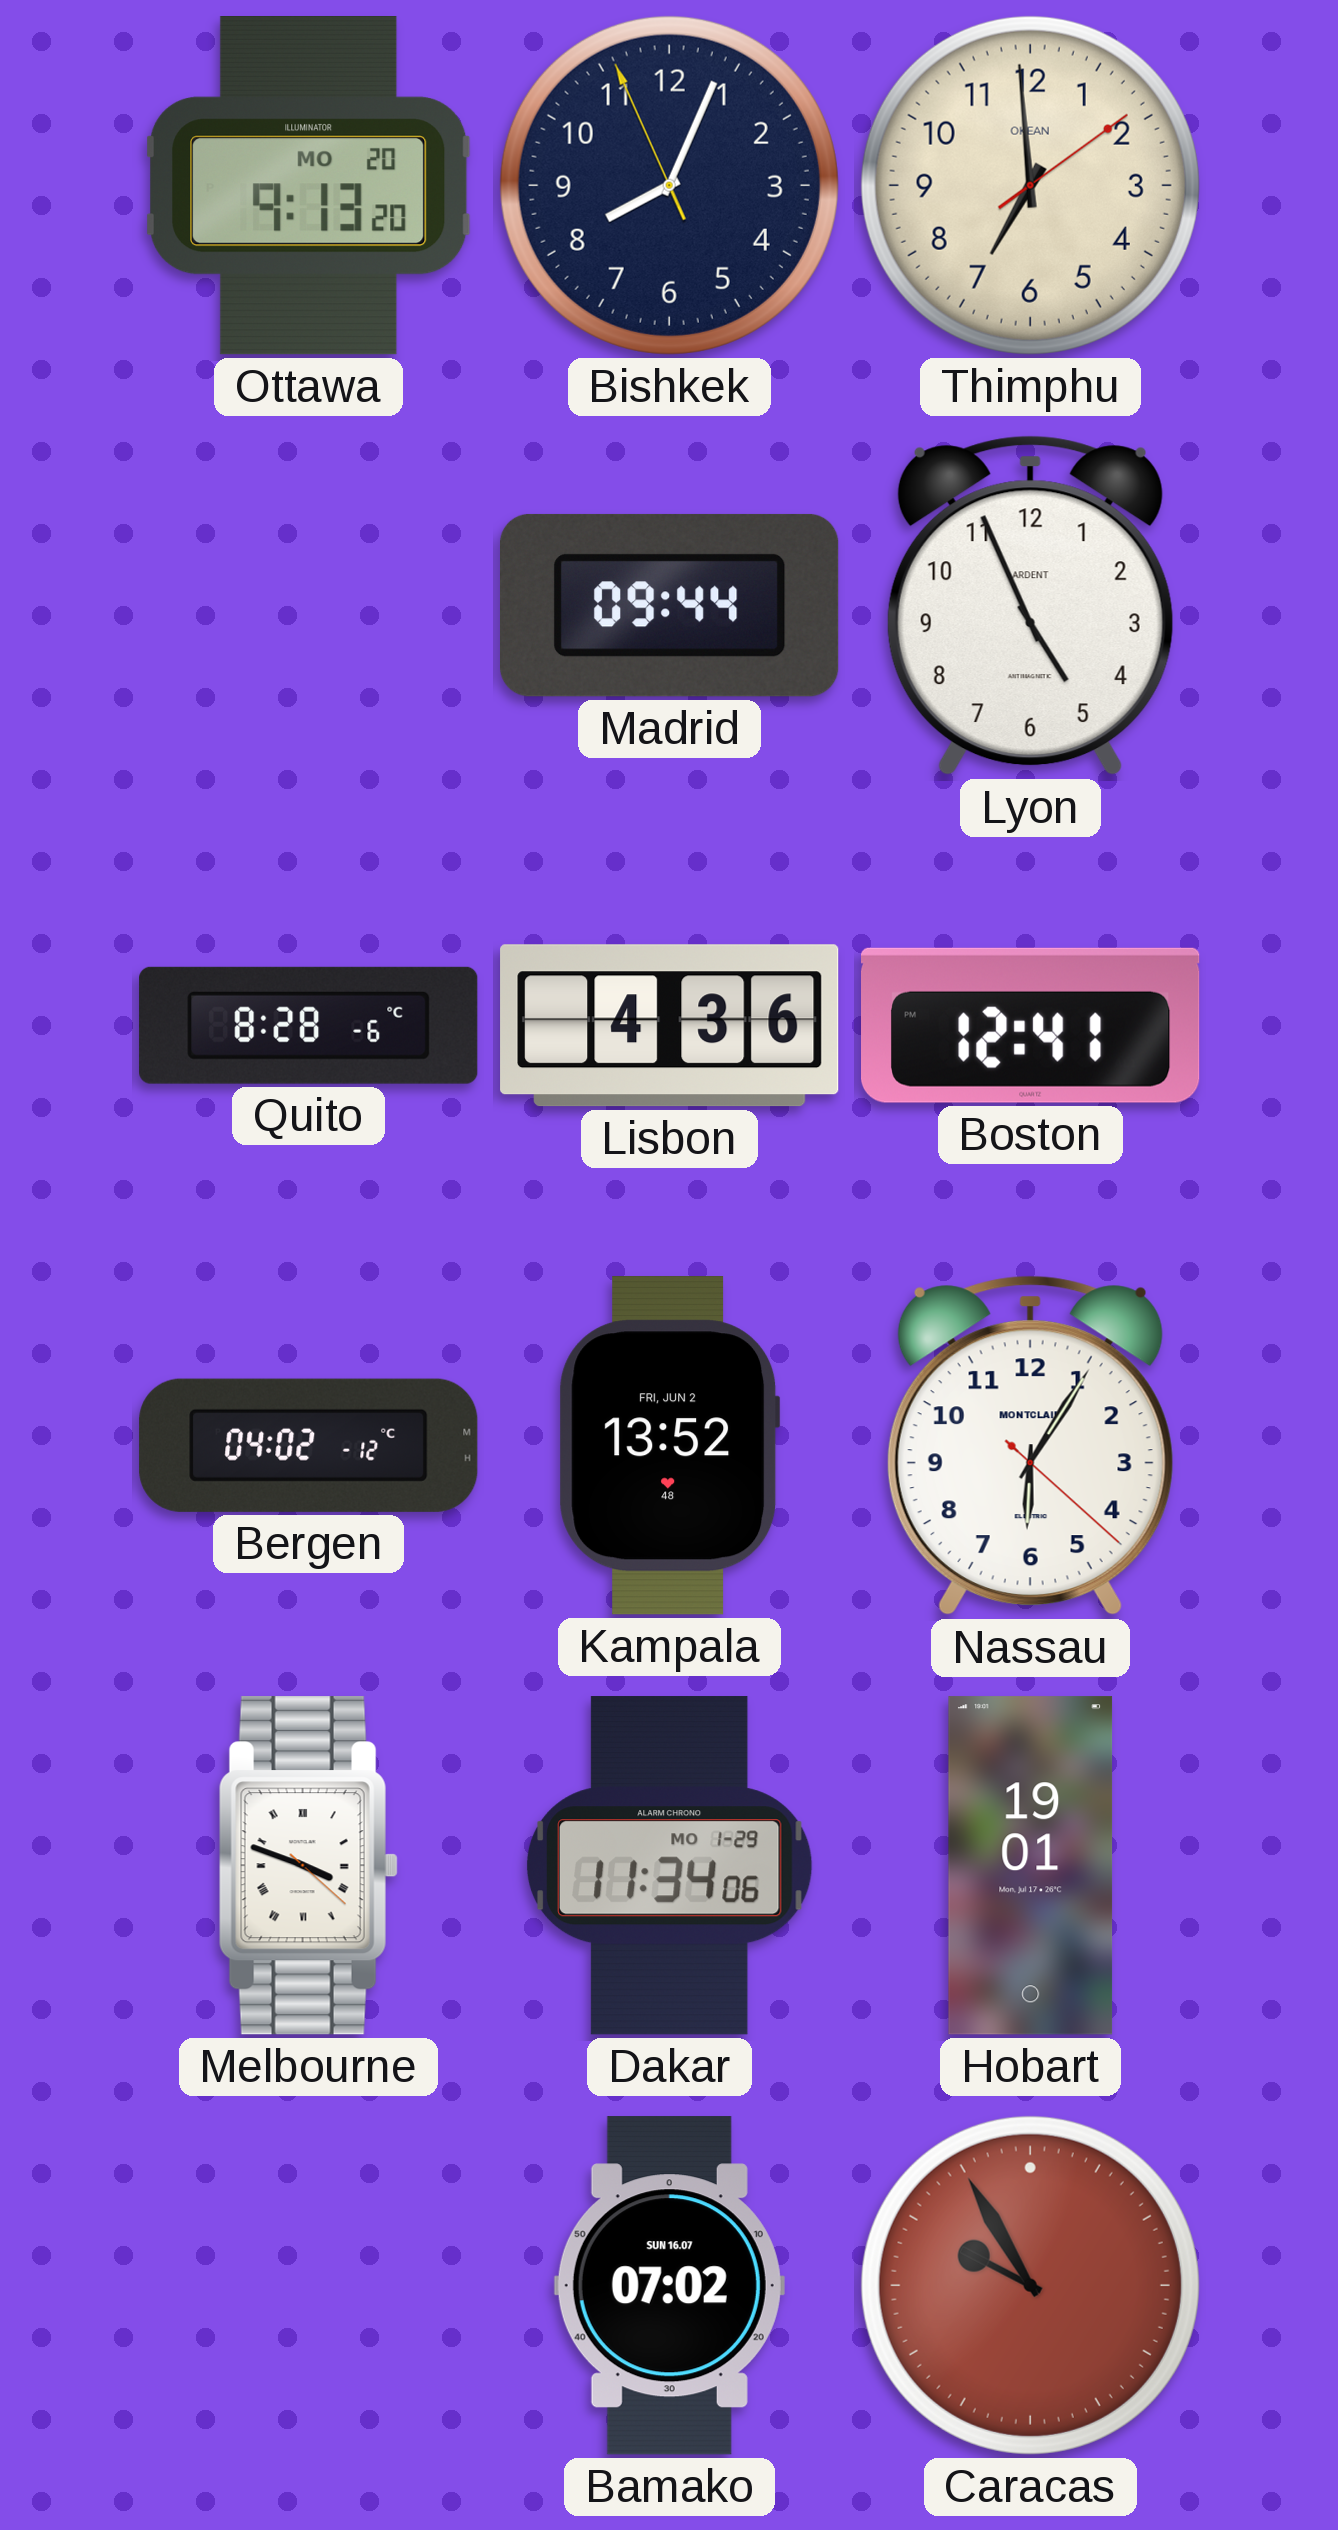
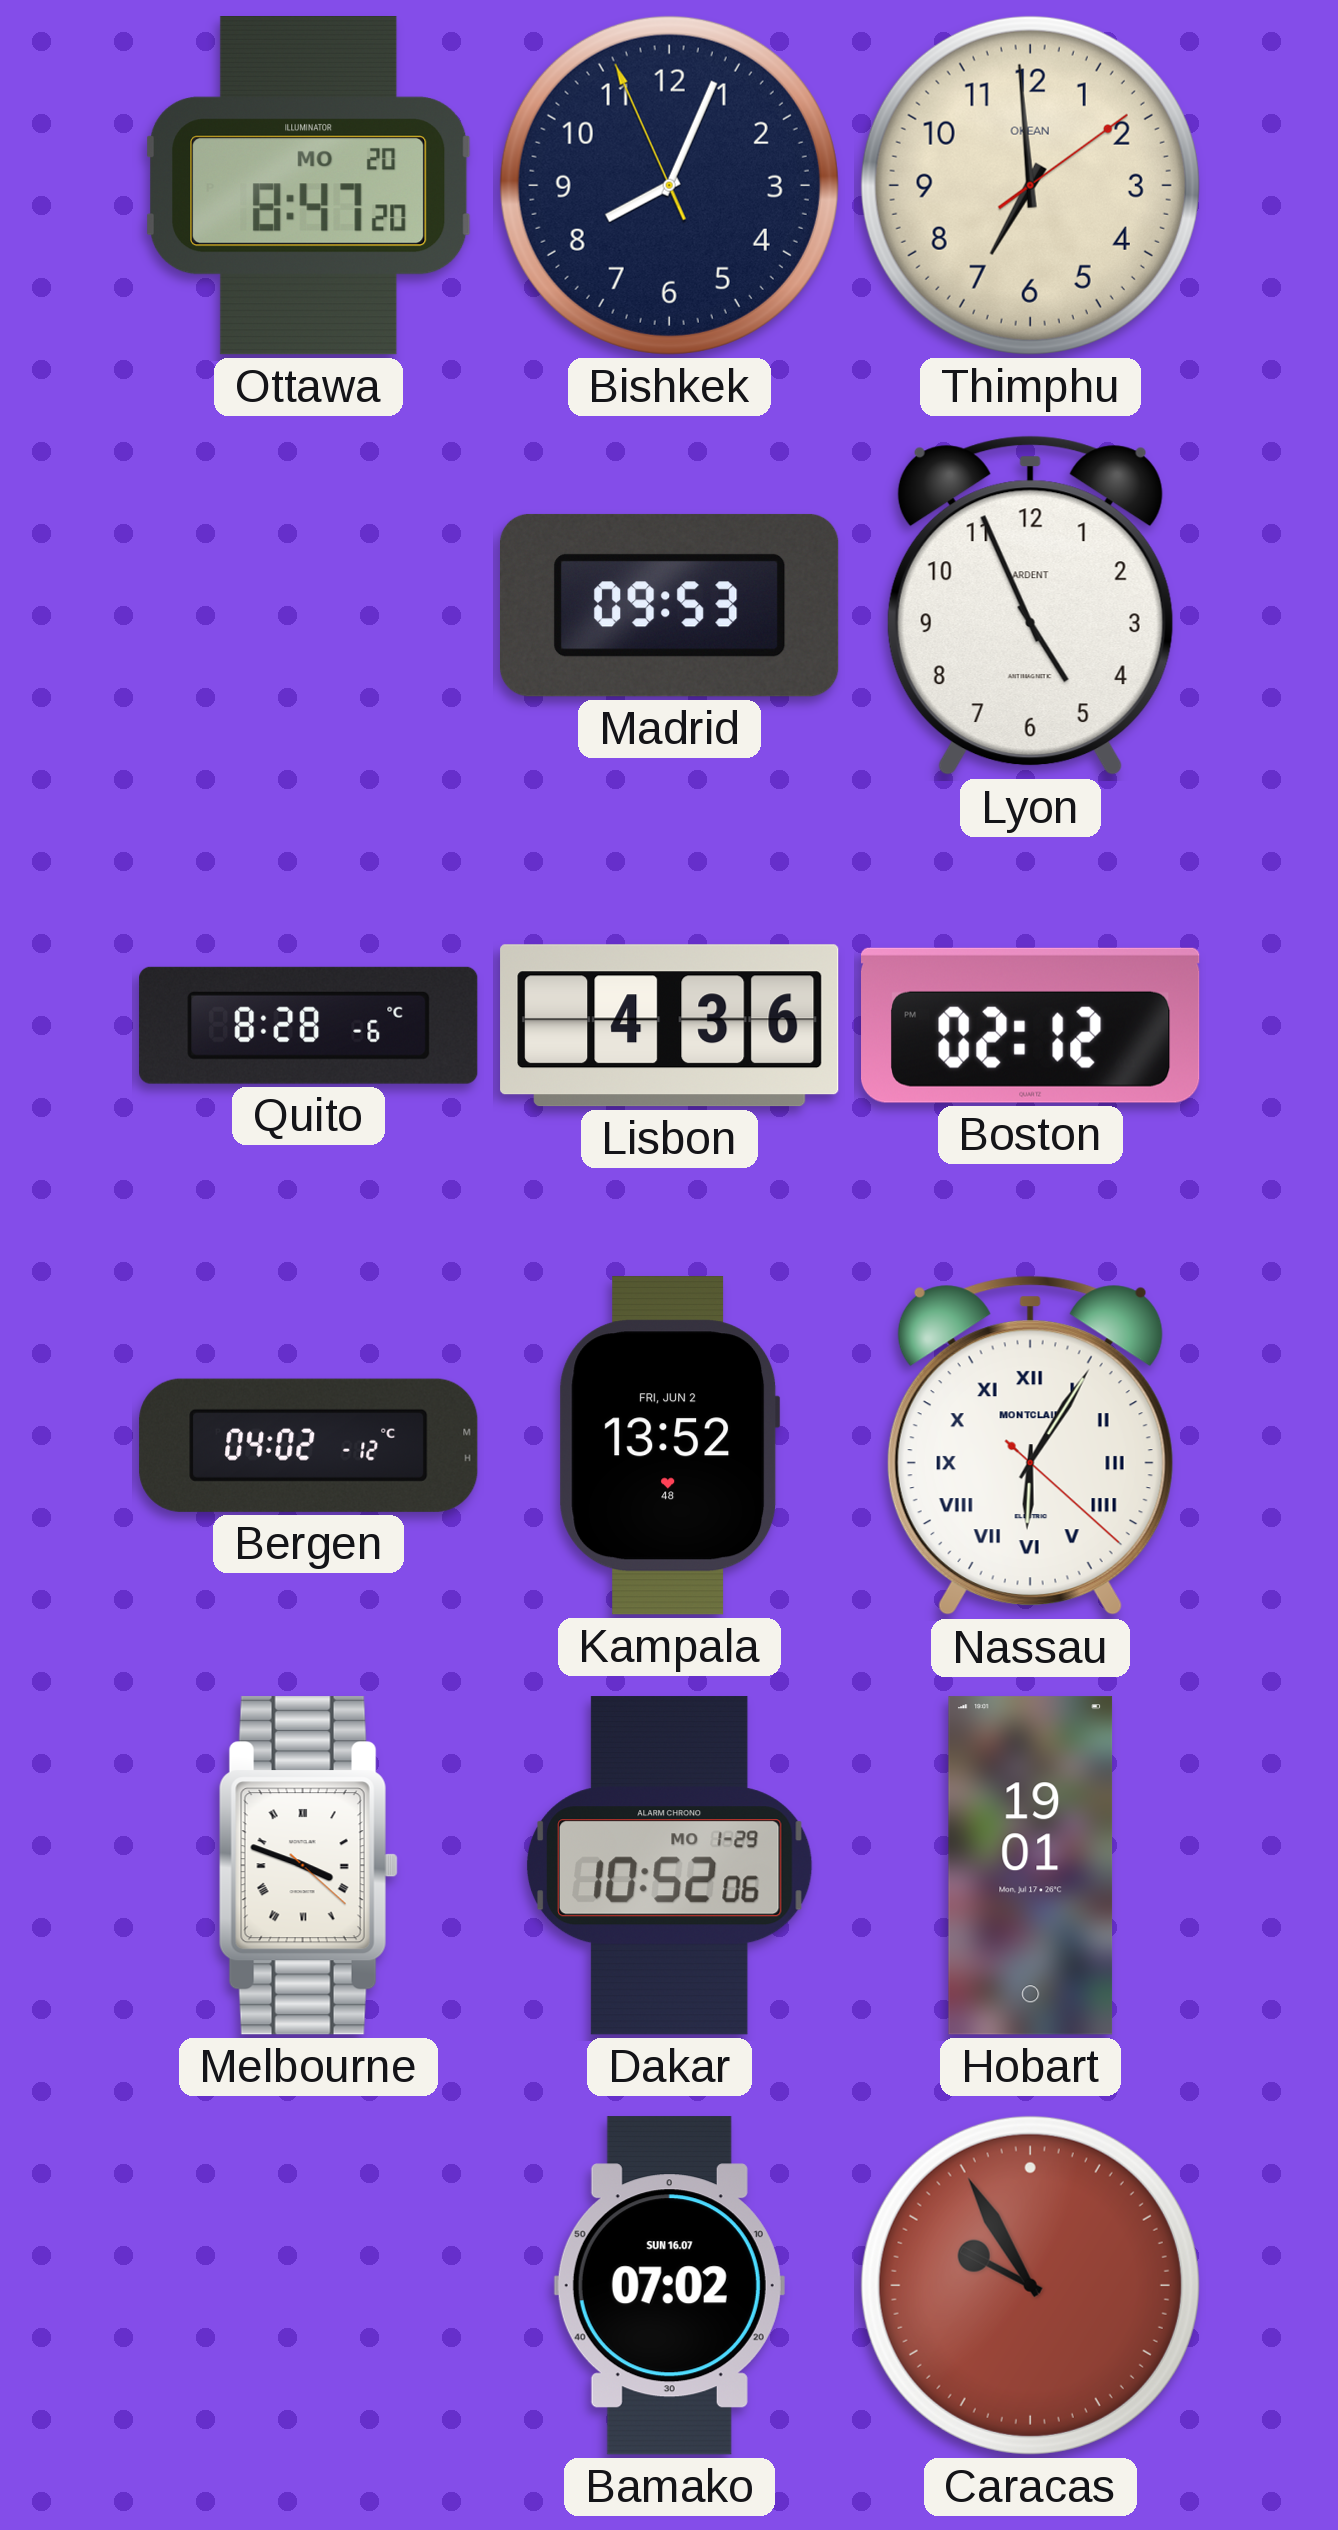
Ottawa: 9:13 -> 8:47
Madrid: 09:44 -> 09:53
Boston: 12:41 -> 02:12
Nassau numerals: Arabic -> Roman
Dakar: 11:34 -> 10:52
